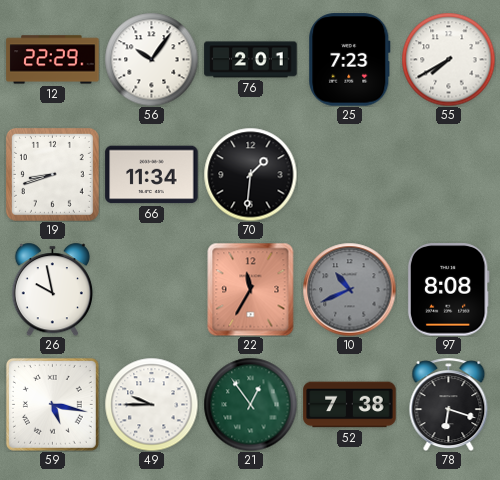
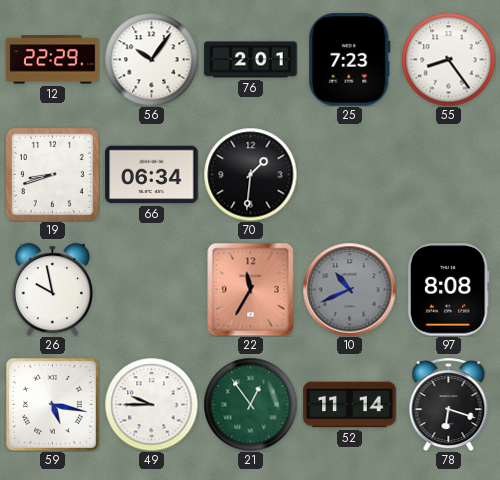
55: 7:40 -> 8:24
66: 11:34 -> 06:34
52: 7:38 -> 11:14
